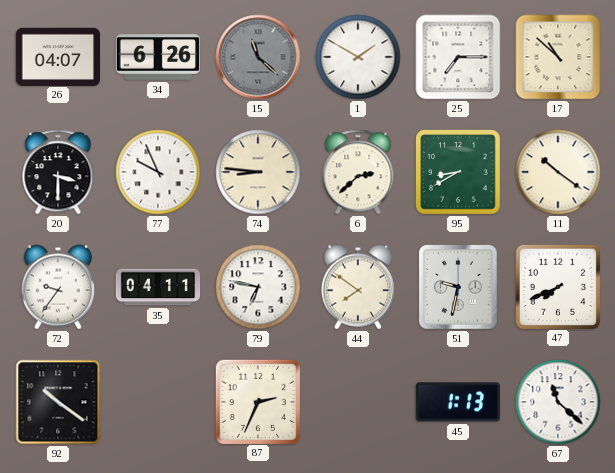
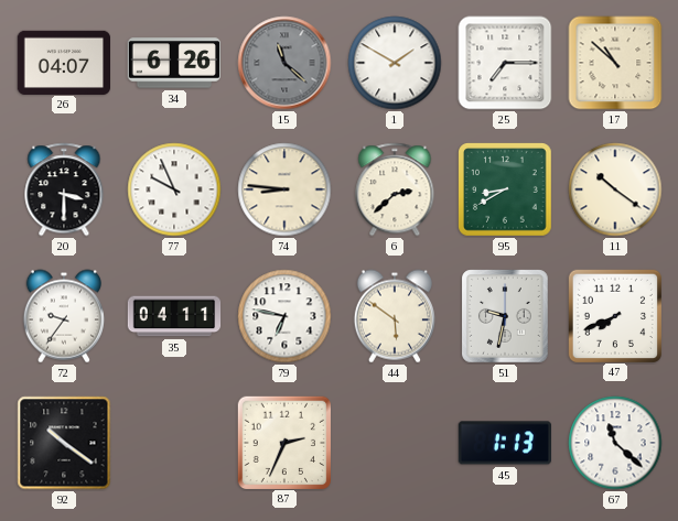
44: 7:51 -> 5:51
